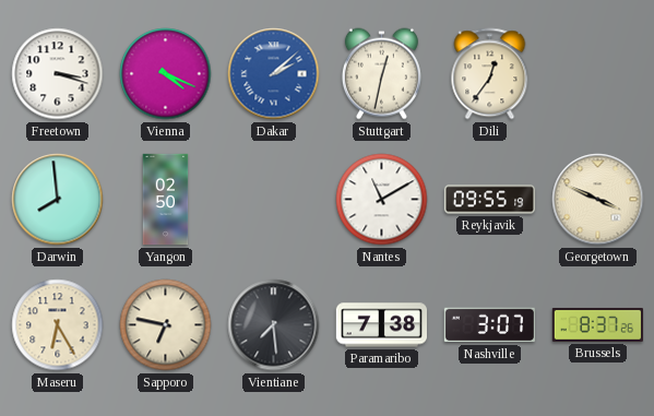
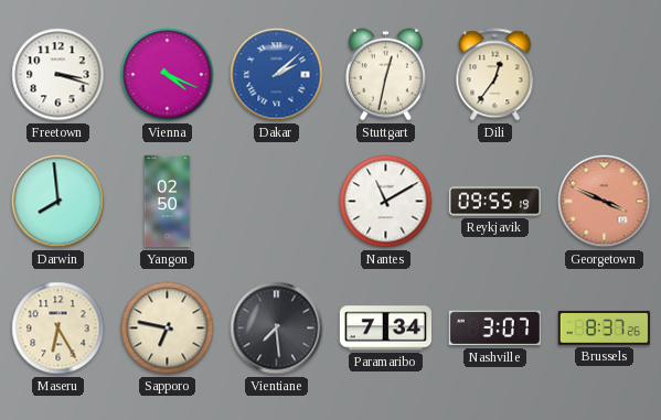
Georgetown dial: cream -> salmon
Paramaribo: 7:38 -> 7:34
